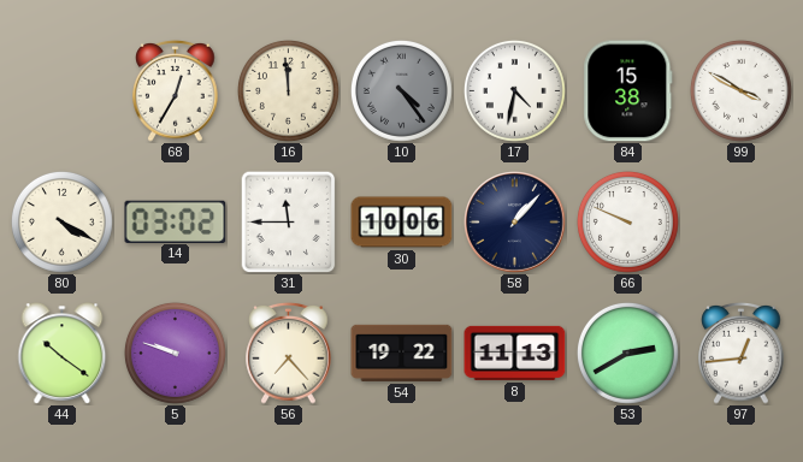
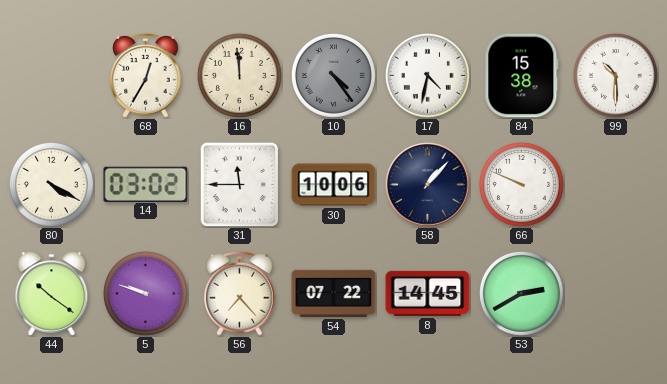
99: 3:50 -> 10:30
54: 19:22 -> 07:22
8: 11:13 -> 14:45
97: 12:44 -> none
